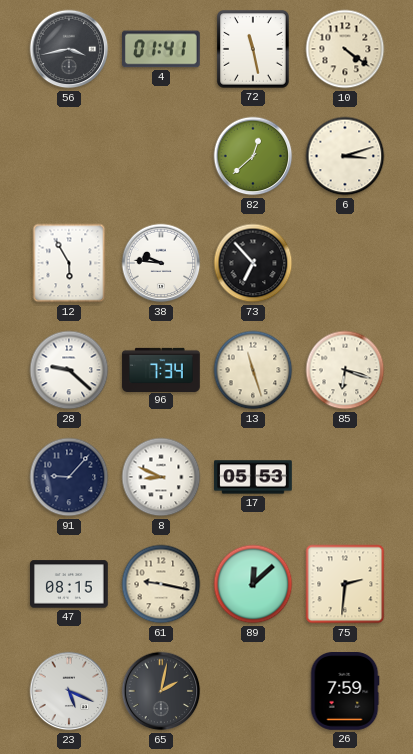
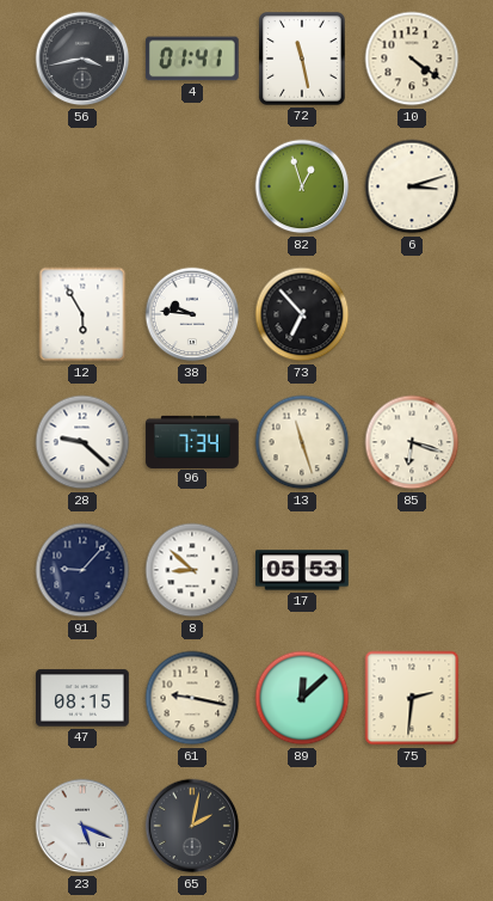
82: 12:38 -> 12:57
8: 8:49 -> 8:52
26: 7:59 -> none
